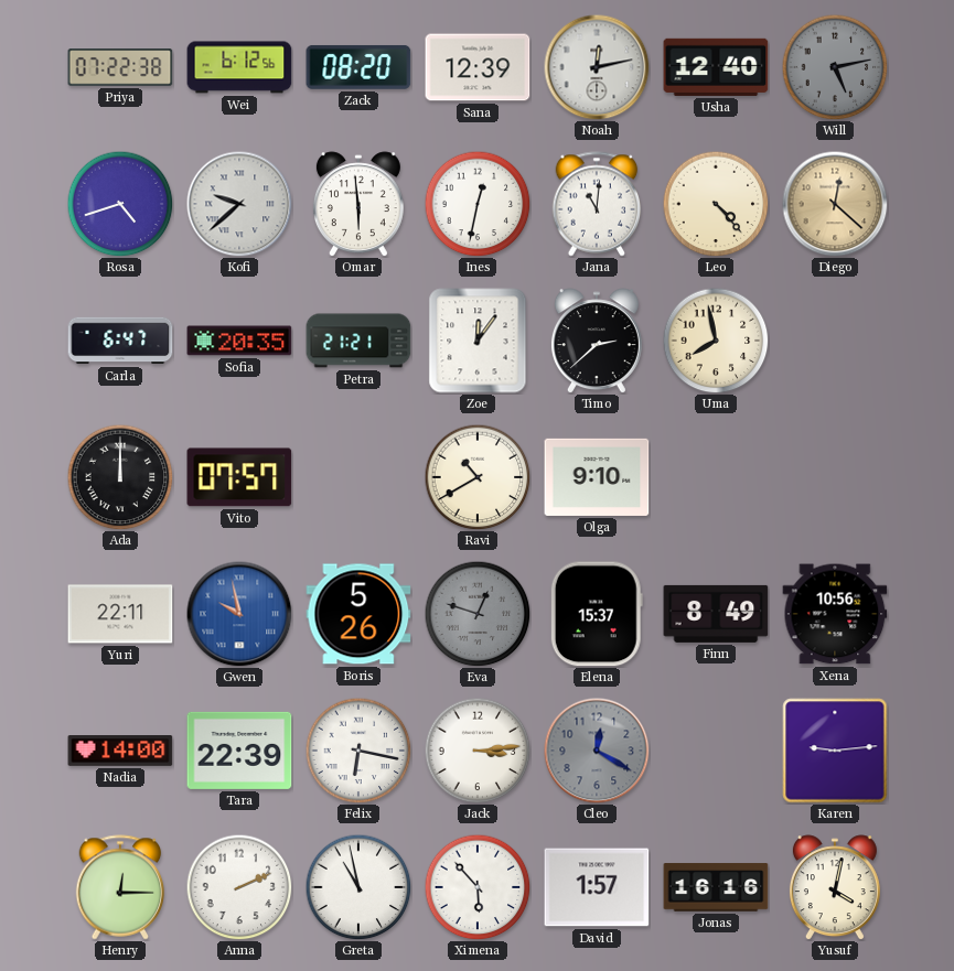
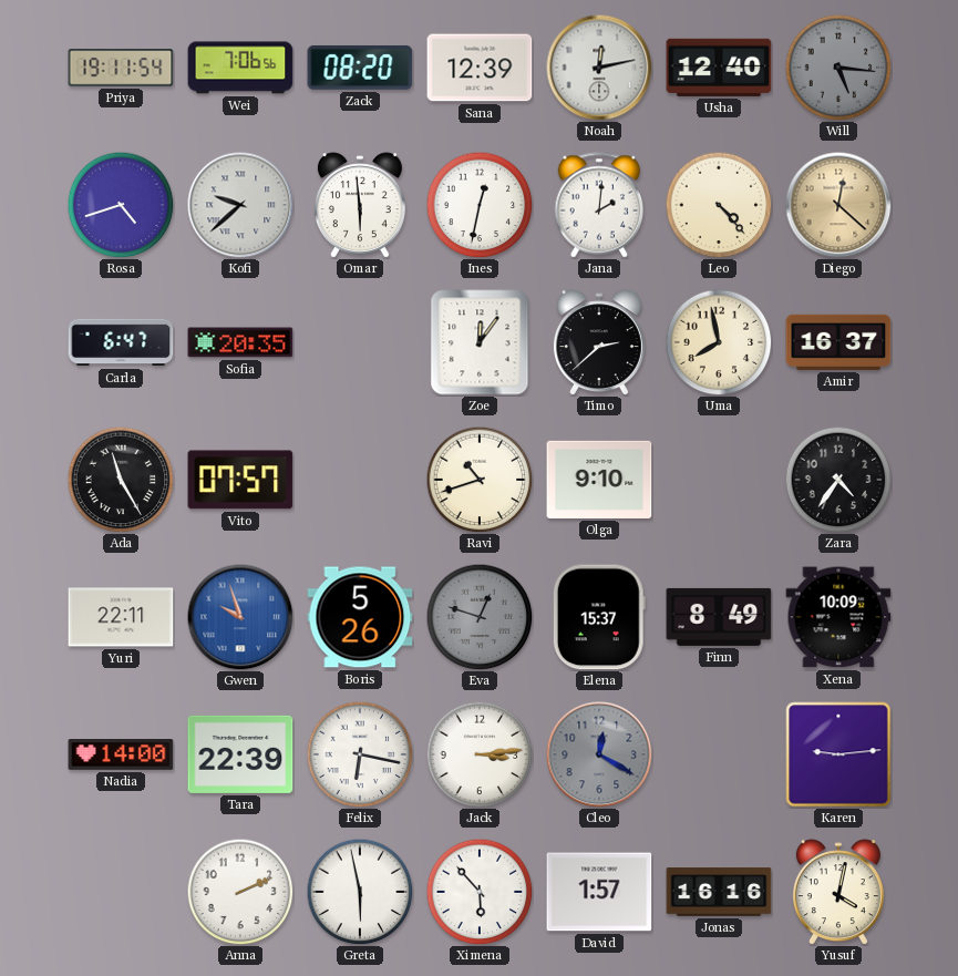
Priya: 07:22 -> 19:11
Wei: 6:12 -> 7:06
Will: 5:13 -> 5:16
Jana: 11:01 -> 2:01
Petra: 21:21 -> none
Amir: none -> 16:37
Ada: 12:00 -> 11:25
Ravi: 10:40 -> 10:42
Zara: none -> 4:36
Gwen: 9:58 -> 9:57
Xena: 10:56 -> 10:09
Henry: 12:15 -> none
Greta: 10:58 -> 5:58
